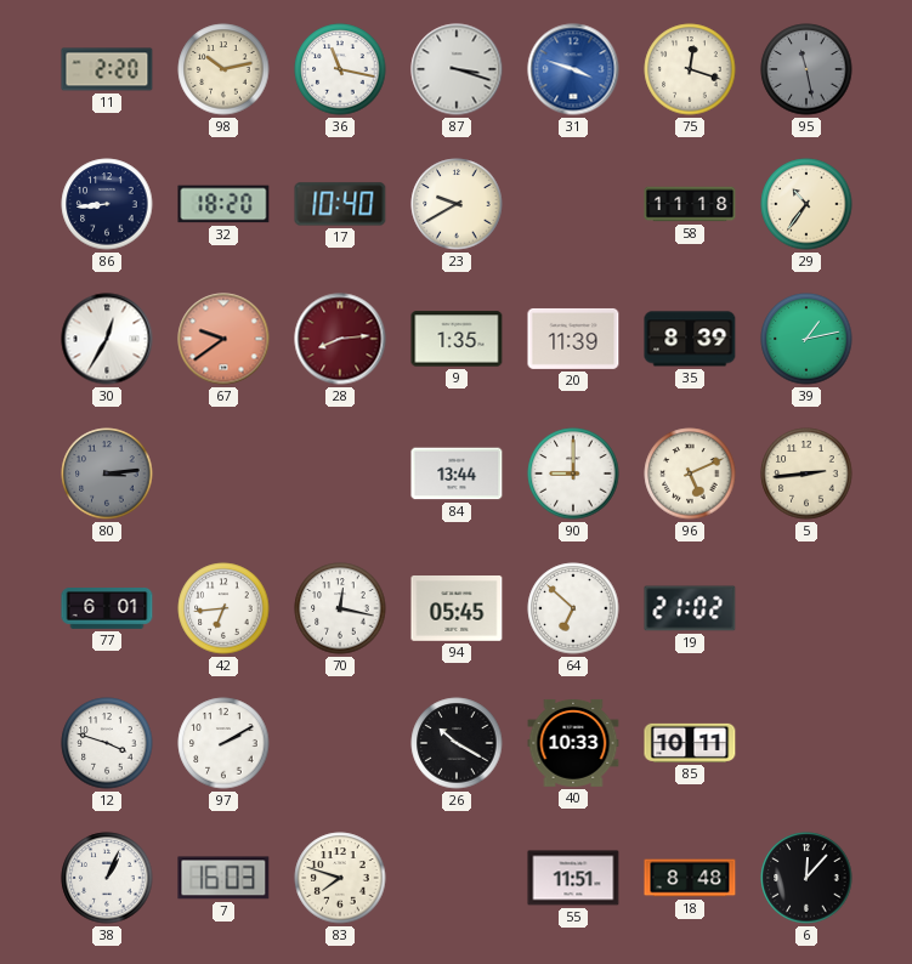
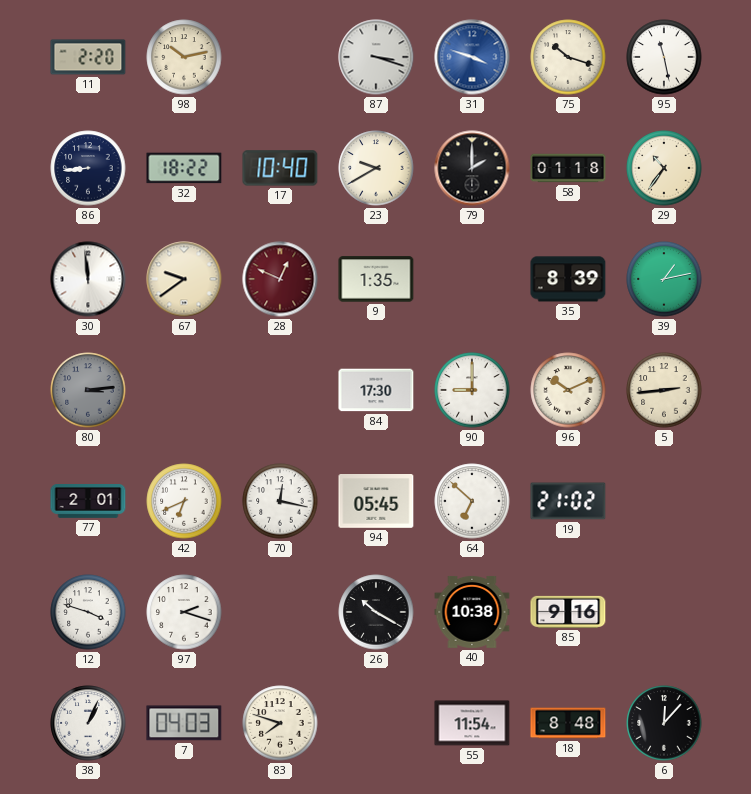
36: 11:17 -> none
75: 12:18 -> 10:18
95 dial: grey -> white
32: 18:20 -> 18:22
79: none -> 2:00
58: 11:18 -> 01:18
30: 12:35 -> 11:59
67 dial: salmon -> cream
28: 8:14 -> 12:49
20: 11:39 -> none
84: 13:44 -> 17:30
96: 5:11 -> 10:11
77: 6:01 -> 2:01
42: 6:44 -> 6:41
97: 2:10 -> 2:18
40: 10:33 -> 10:38
85: 10:11 -> 9:16
7: 16:03 -> 04:03
55: 11:51 -> 11:54
